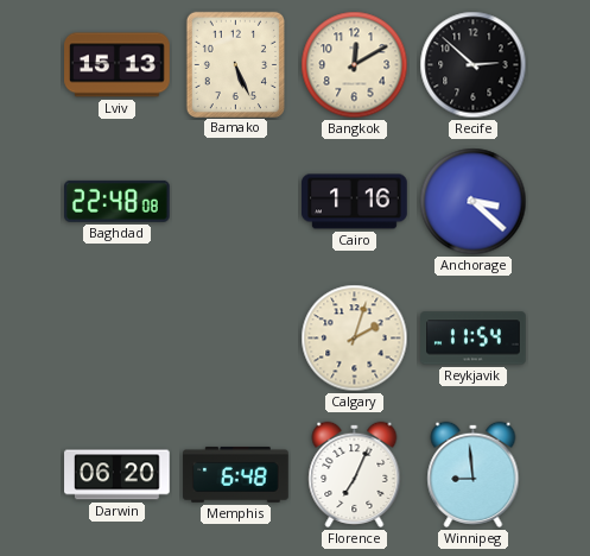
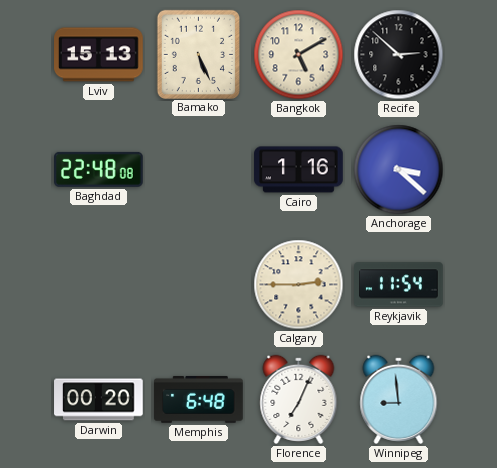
Bangkok: 12:10 -> 5:10
Calgary: 2:03 -> 2:45
Darwin: 06:20 -> 00:20
